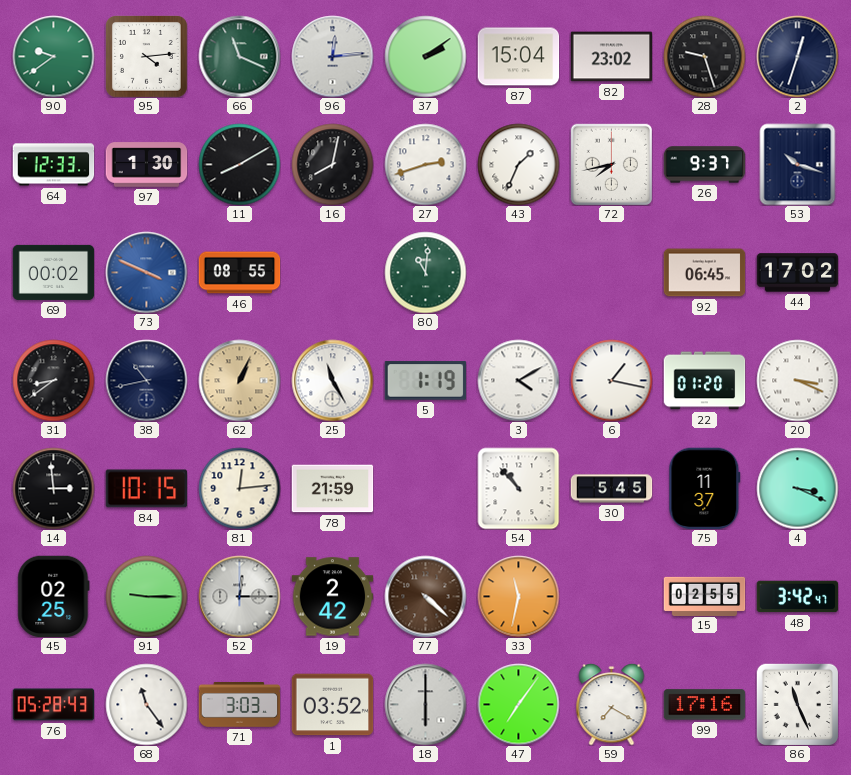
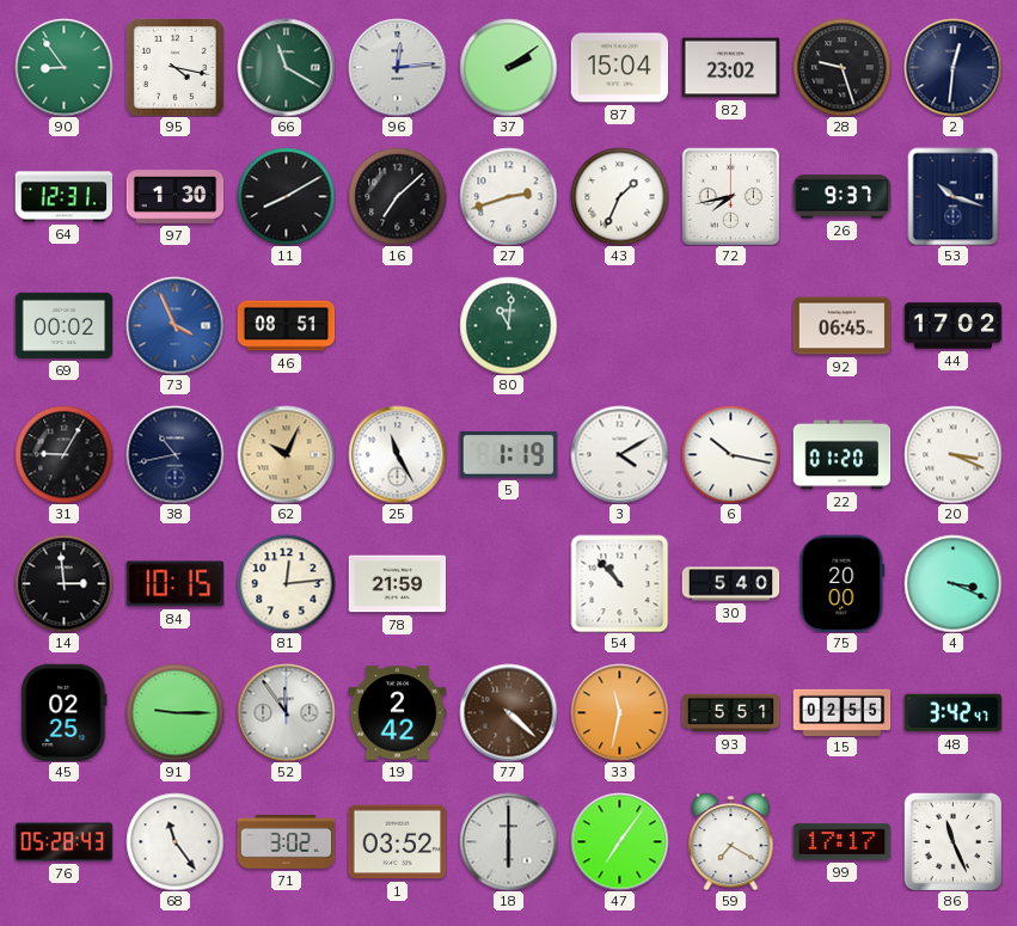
90: 9:39 -> 8:54
95: 4:14 -> 4:17
66: 11:19 -> 11:20
2: 12:33 -> 12:31
64: 12:33 -> 12:31
16: 8:02 -> 7:08
73: 3:49 -> 3:56
46: 08:55 -> 08:51
31: 8:39 -> 9:05
62: 1:04 -> 10:04
6: 1:17 -> 10:17
30: 5:45 -> 5:40
75: 11:37 -> 20:00
52: 12:15 -> 11:54
93: none -> 5:51
71: 3:03 -> 3:02
99: 17:16 -> 17:17
